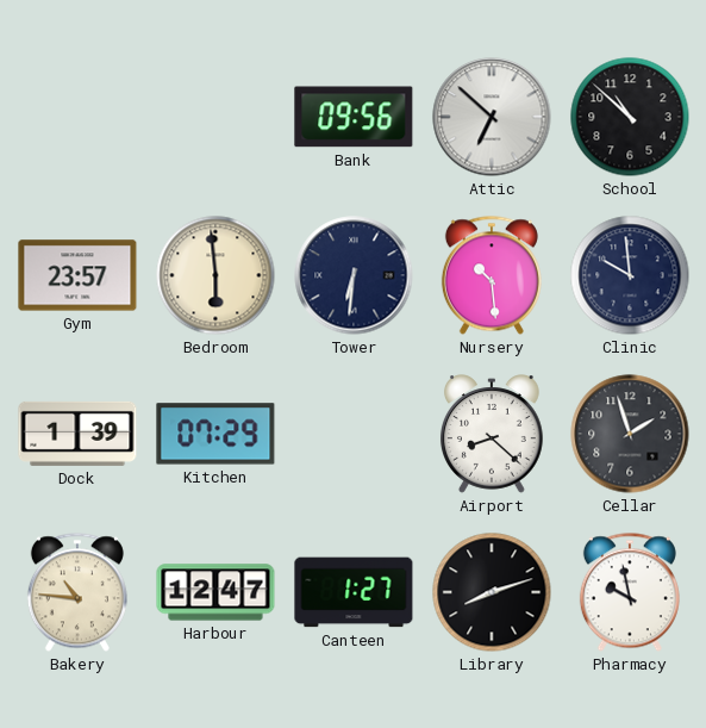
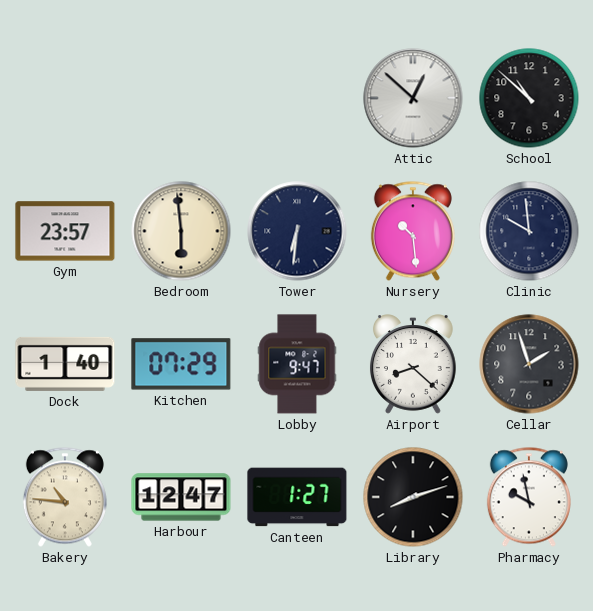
Bank: 09:56 -> none
Attic: 6:52 -> 12:52
Dock: 1:39 -> 1:40
Lobby: none -> 9:47
